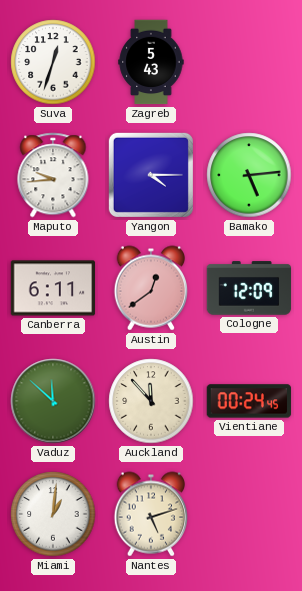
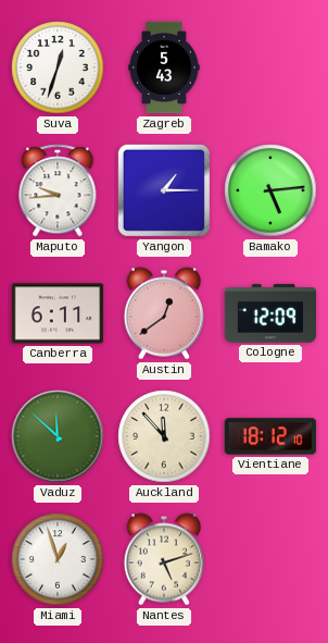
Yangon: 4:15 -> 1:15
Vientiane: 00:24 -> 18:12
Miami: 1:01 -> 12:57
